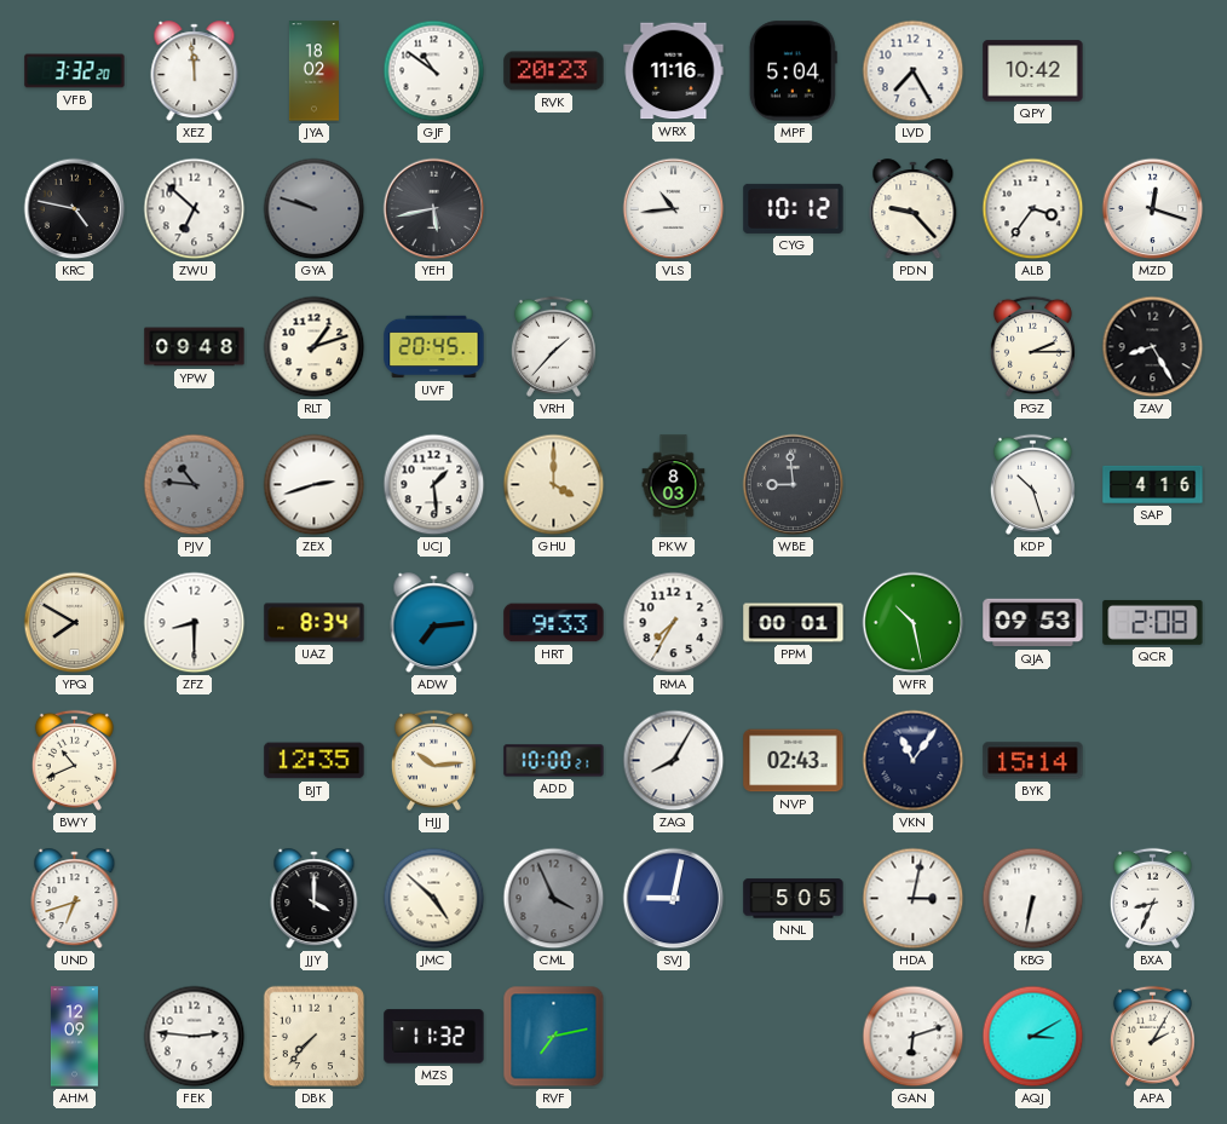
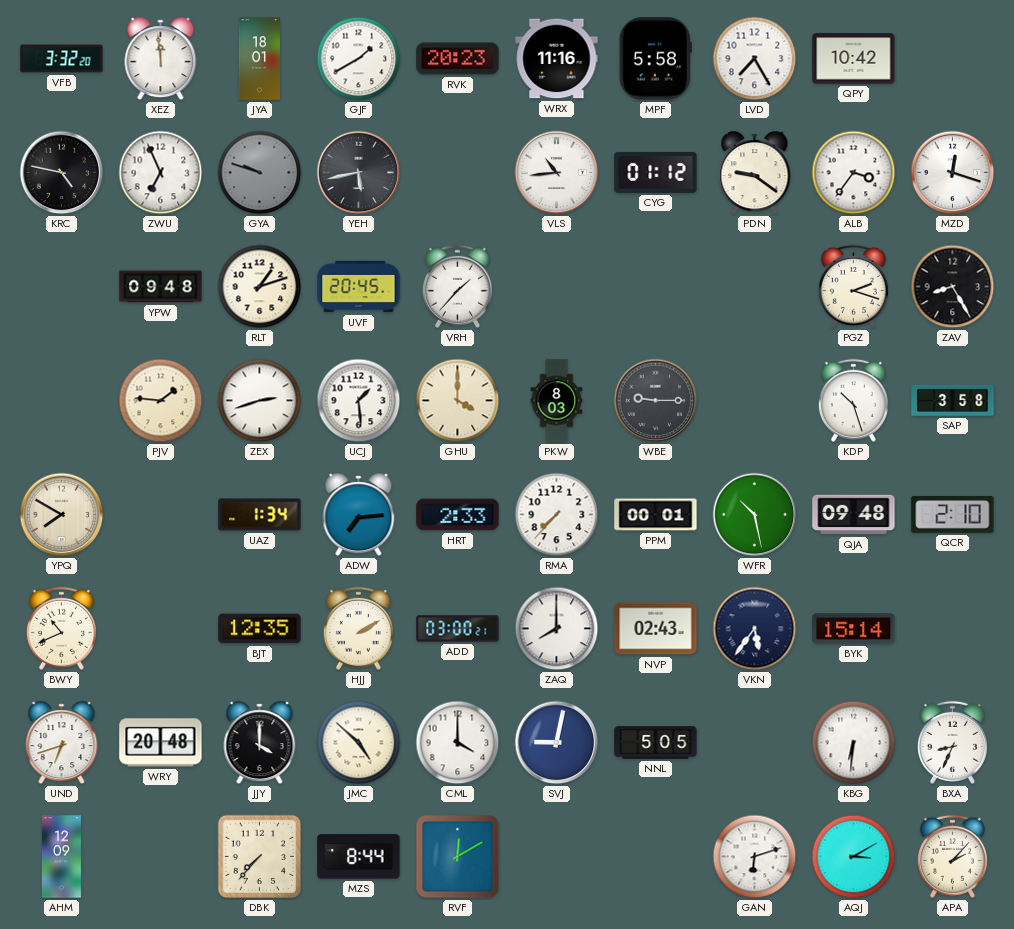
JYA: 18:02 -> 18:01
GJF: 10:51 -> 1:40
MPF: 5:04 -> 5:58
ZWU: 6:52 -> 6:56
CYG: 10:12 -> 01:12
PDN: 9:23 -> 9:21
PGZ: 2:15 -> 2:18
PJV: 10:46 -> 1:46
PJV dial: grey -> cream
WBE: 8:59 -> 9:15
SAP: 4:16 -> 3:58
ZFZ: 8:30 -> none
UAZ: 8:34 -> 1:34
HRT: 9:33 -> 2:33
RMA: 7:35 -> 7:37
QJA: 09:53 -> 09:48
QCR: 2:08 -> 2:10
HJJ: 10:14 -> 2:10
ADD: 10:00 -> 03:00
ZAQ: 8:05 -> 8:00
VKN: 11:06 -> 5:36
WRY: none -> 20:48
CML: 3:56 -> 4:00
CML dial: grey -> white
HDA: 3:02 -> none
KBG: 6:32 -> 6:31
FEK: 2:46 -> none
MZS: 11:32 -> 8:44
RVF: 7:13 -> 12:10
APA: 2:05 -> 2:07
